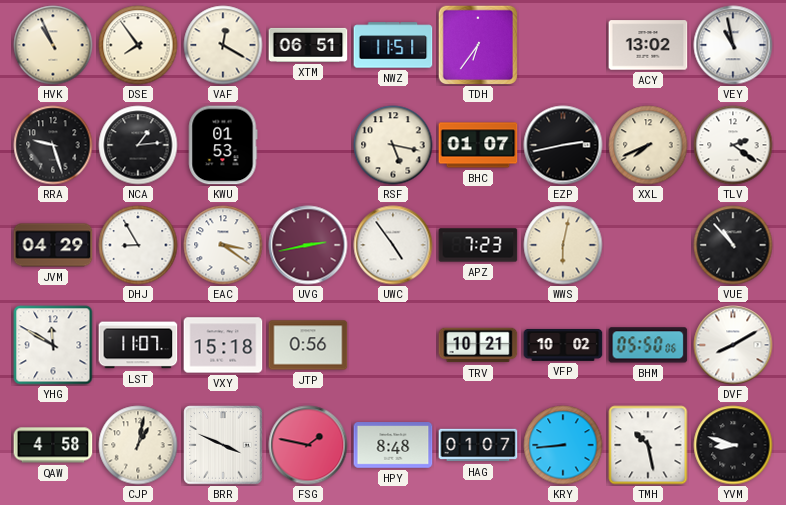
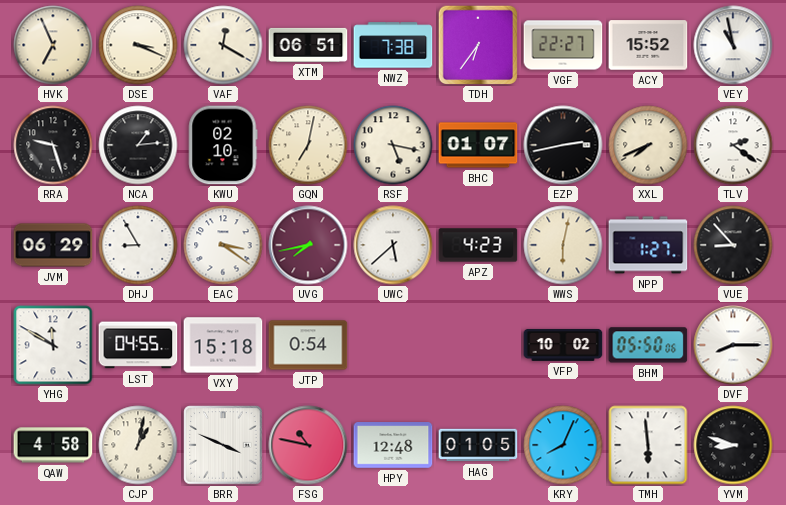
HVK: 10:56 -> 6:56
DSE: 7:54 -> 3:19
NWZ: 11:51 -> 7:38
VGF: none -> 22:27
ACY: 13:02 -> 15:52
KWU: 01:53 -> 02:10
GQN: none -> 7:02
JVM: 04:29 -> 06:29
UVG: 2:43 -> 7:43
UWC: 4:54 -> 5:38
APZ: 7:23 -> 4:23
NPP: none -> 1:27
VUE: 10:53 -> 8:53
LST: 11:07 -> 04:55
JTP: 0:56 -> 0:54
TRV: 10:21 -> none
DVF: 8:10 -> 8:15
FSG: 1:47 -> 10:47
HPY: 8:48 -> 12:48
HAG: 01:07 -> 01:05
KRY: 8:44 -> 8:04
TMH: 10:28 -> 5:59
